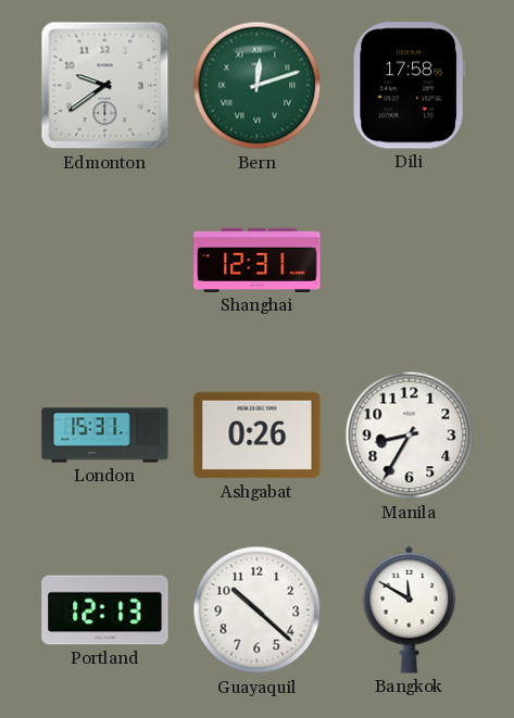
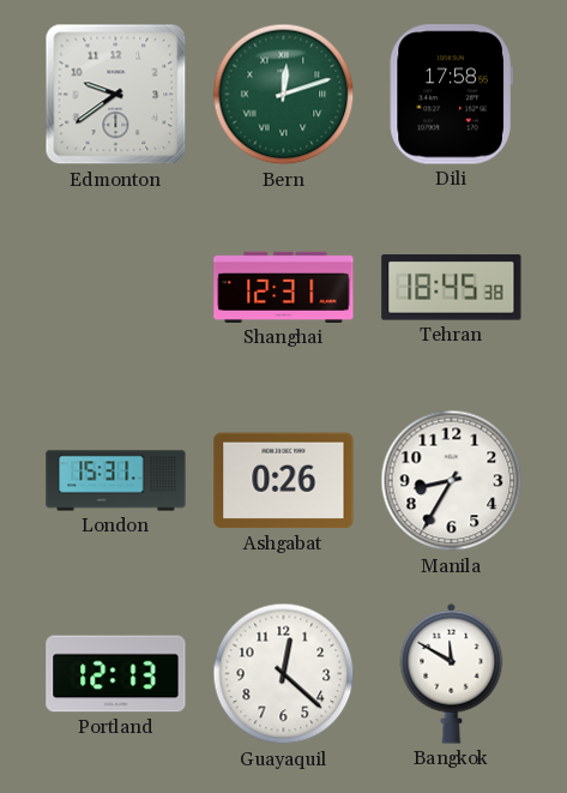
Tehran: none -> 18:45
Guayaquil: 10:22 -> 12:22
